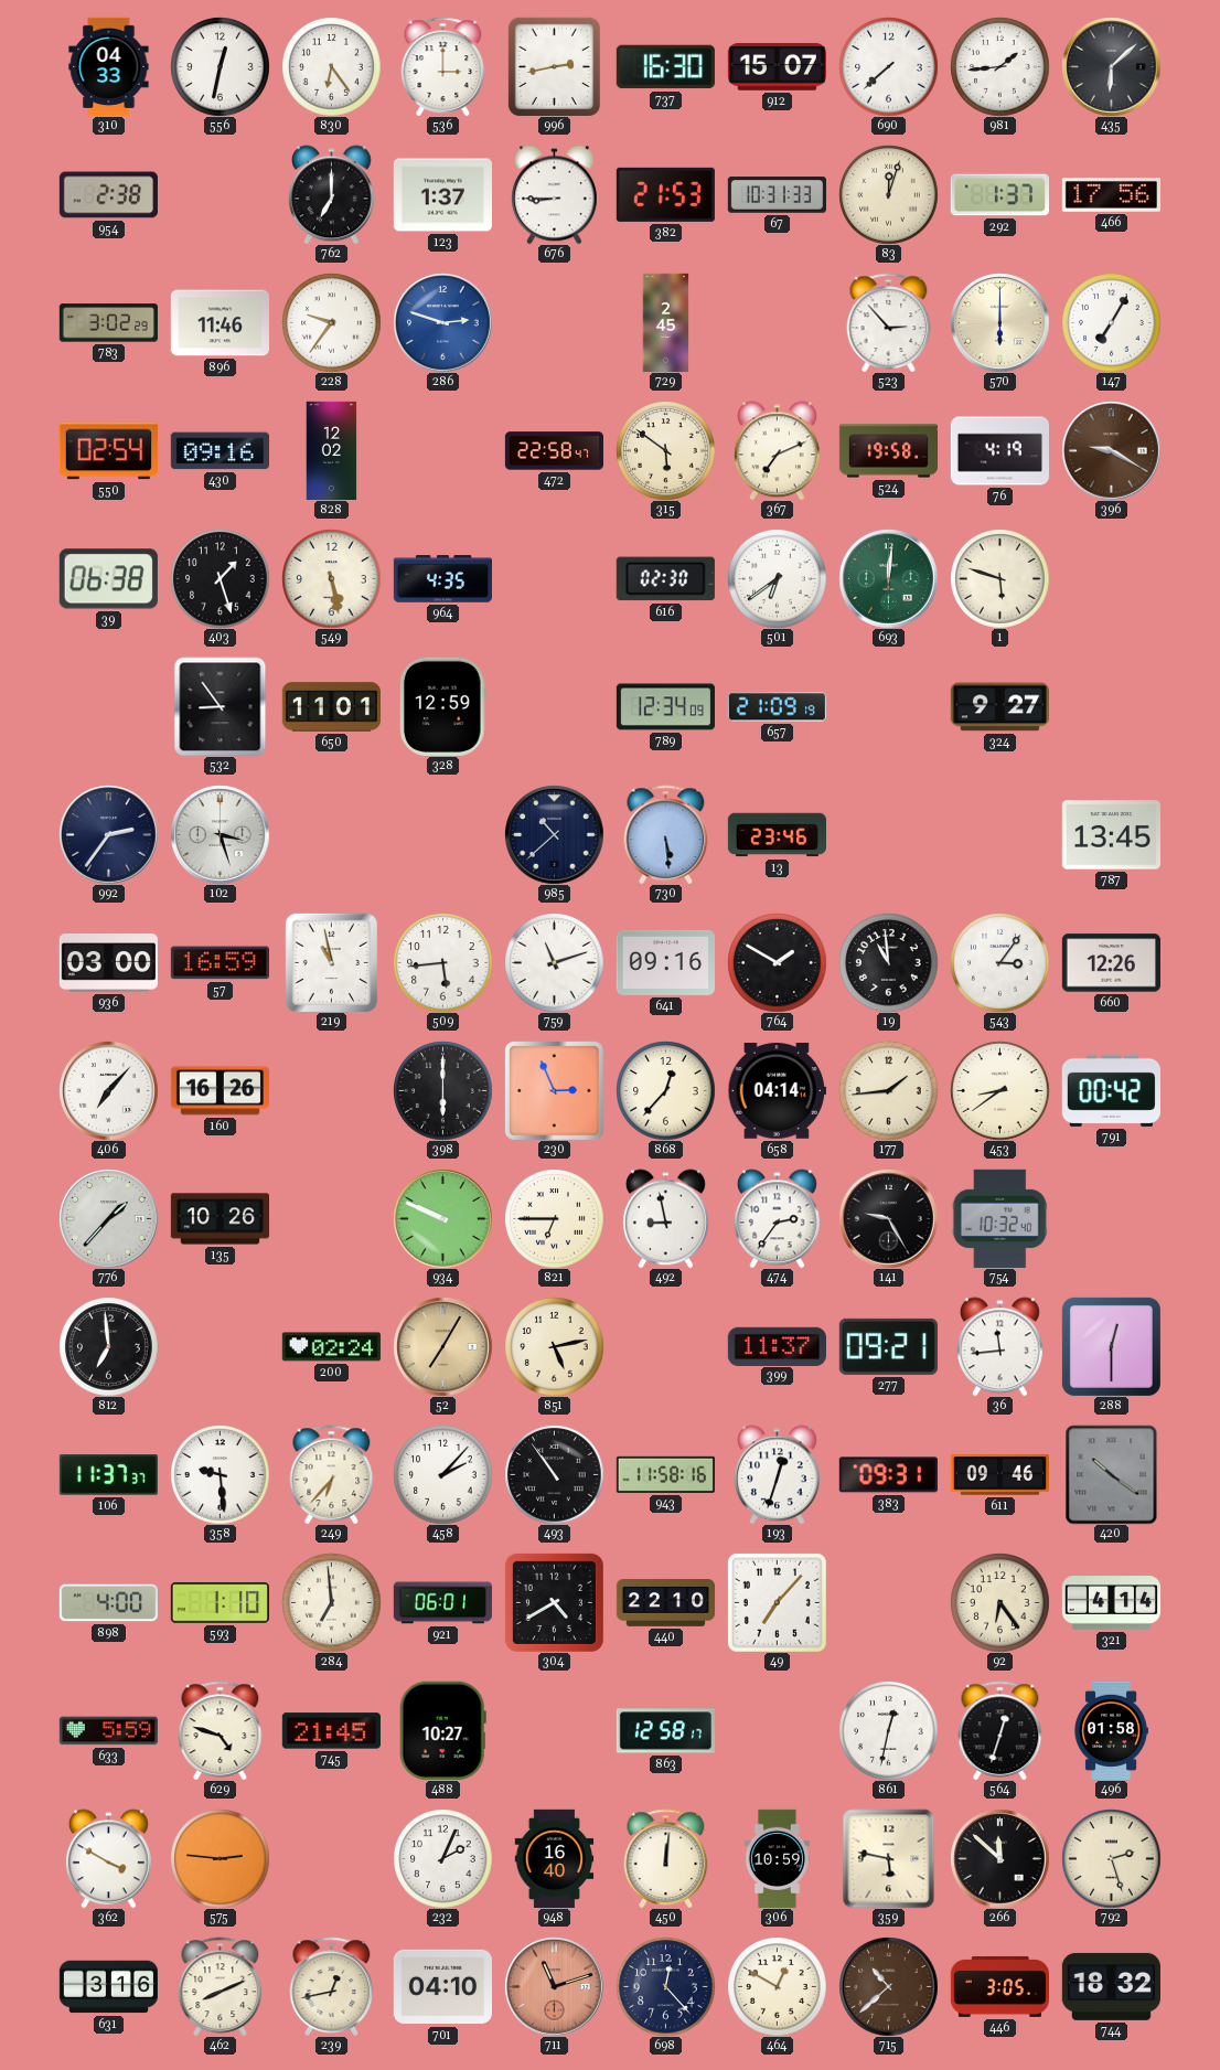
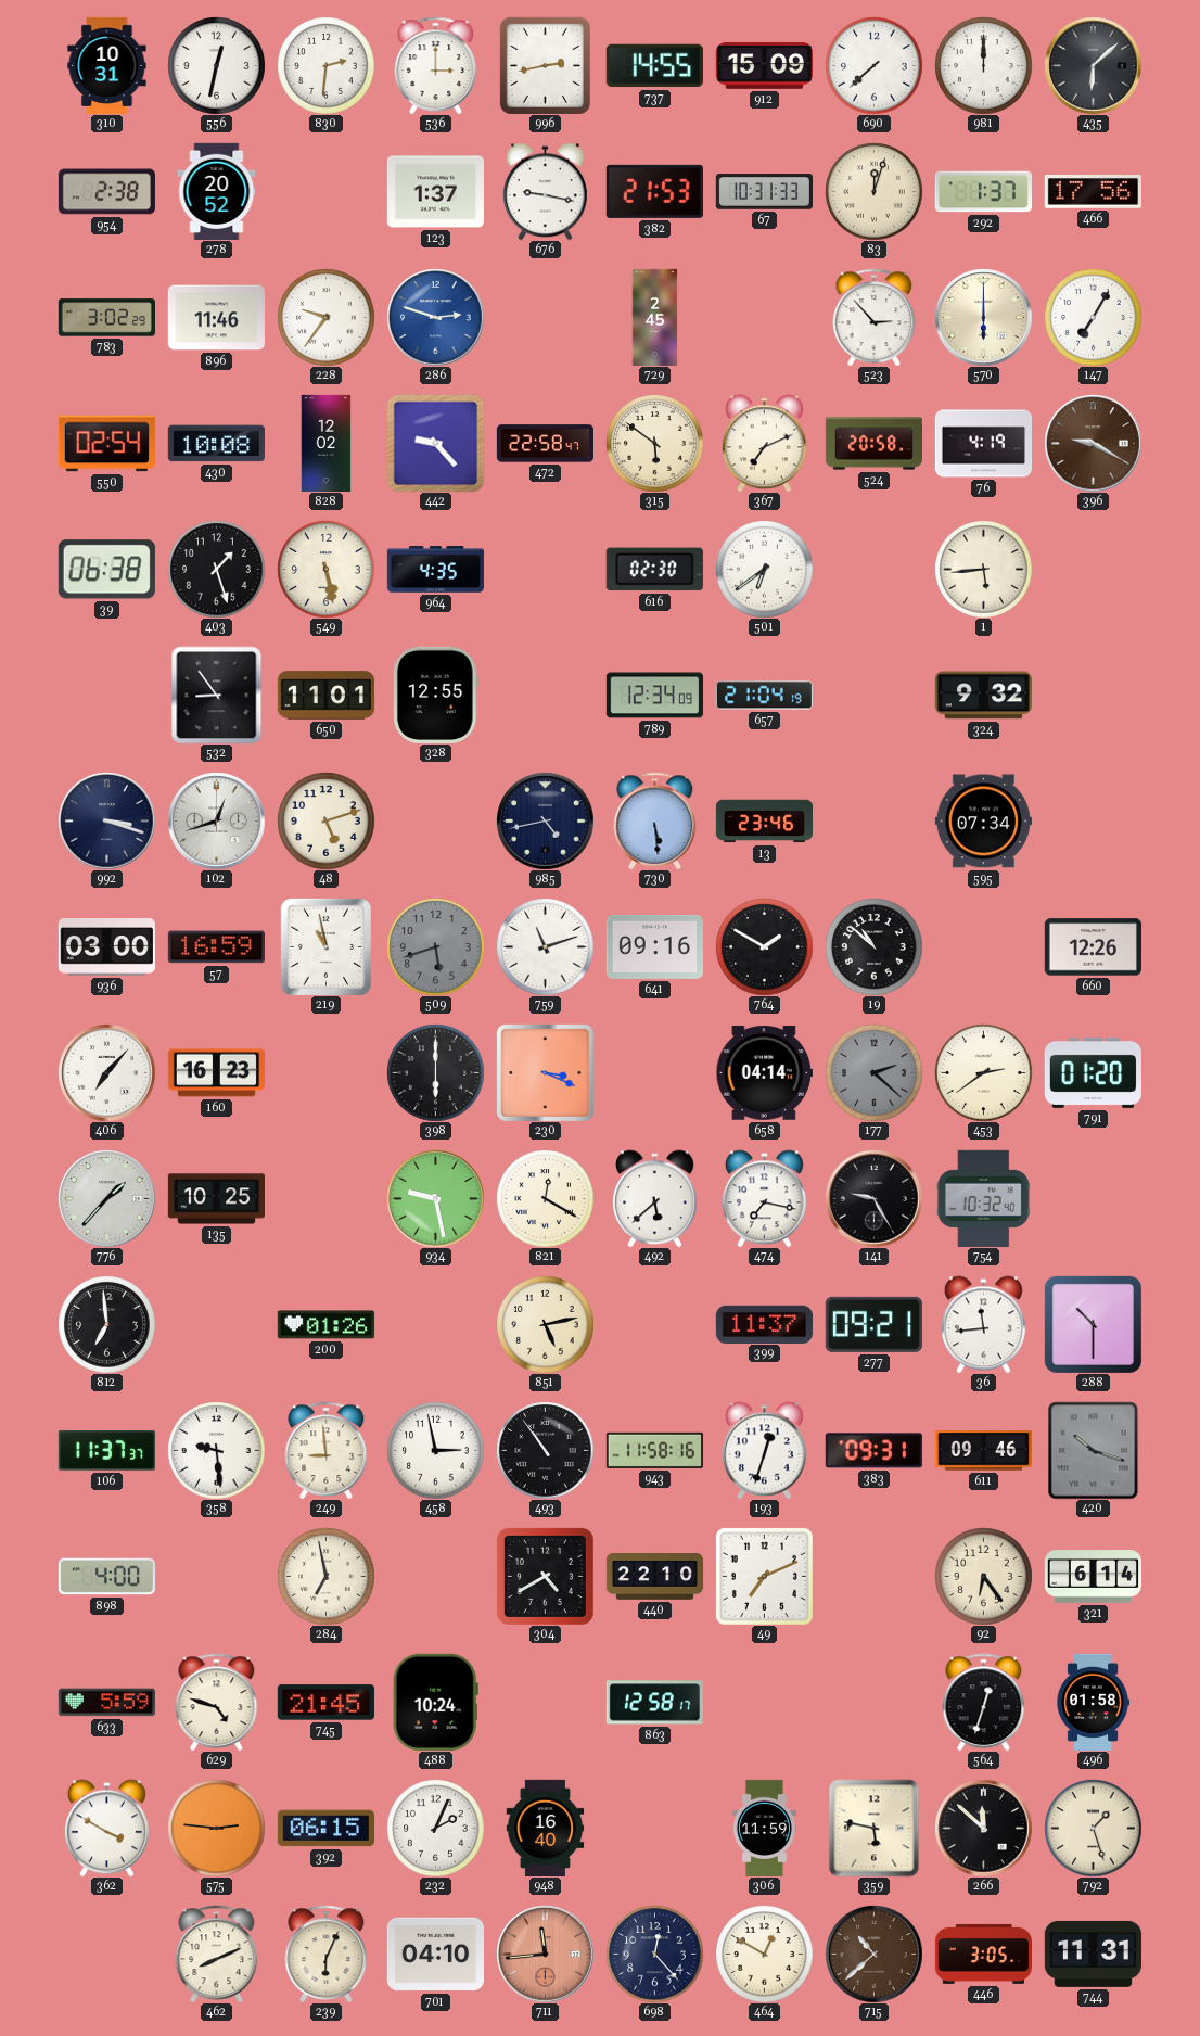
310: 04:33 -> 10:31
830: 6:24 -> 2:31
737: 16:30 -> 14:55
912: 15:07 -> 15:09
981: 1:44 -> 12:00
278: none -> 20:52
762: 7:00 -> none
676: 8:45 -> 9:17
430: 09:16 -> 10:08
442: none -> 9:23
524: 19:58 -> 20:58
693: 12:01 -> none
1: 5:48 -> 5:44
328: 12:59 -> 12:55
657: 21:09 -> 21:04
324: 9:27 -> 9:32
992: 2:36 -> 3:18
102: 3:27 -> 12:42
48: none -> 5:12
985: 10:38 -> 4:43
595: none -> 07:34
787: 13:45 -> none
509: 5:44 -> 5:42
509 dial: white -> grey
19: 10:59 -> 10:52
543: 3:06 -> none
160: 16:26 -> 16:23
230: 2:56 -> 3:19
868: 12:37 -> none
177: 1:44 -> 2:22
177 dial: cream -> grey
453: 8:39 -> 2:39
791: 00:42 -> 01:20
135: 10:26 -> 10:25
934: 9:49 -> 9:28
821: 6:45 -> 12:20
492: 8:58 -> 5:38
474: 2:36 -> 7:17
200: 02:24 -> 01:26
52: 7:05 -> none
288: 12:30 -> 10:30
249: 6:37 -> 8:59
458: 2:07 -> 2:58
420: 10:21 -> 10:18
593: 1:10 -> none
284: 6:59 -> 6:58
921: 06:01 -> none
49: 7:07 -> 7:11
321: 4:14 -> 6:14
488: 10:27 -> 10:24
861: 12:32 -> none
392: none -> 06:15
450: 12:01 -> none
306: 10:59 -> 11:59
792: 2:27 -> 1:27
631: 3:16 -> none
239: 12:43 -> 6:04
711: 11:12 -> 11:44
744: 18:32 -> 11:31
